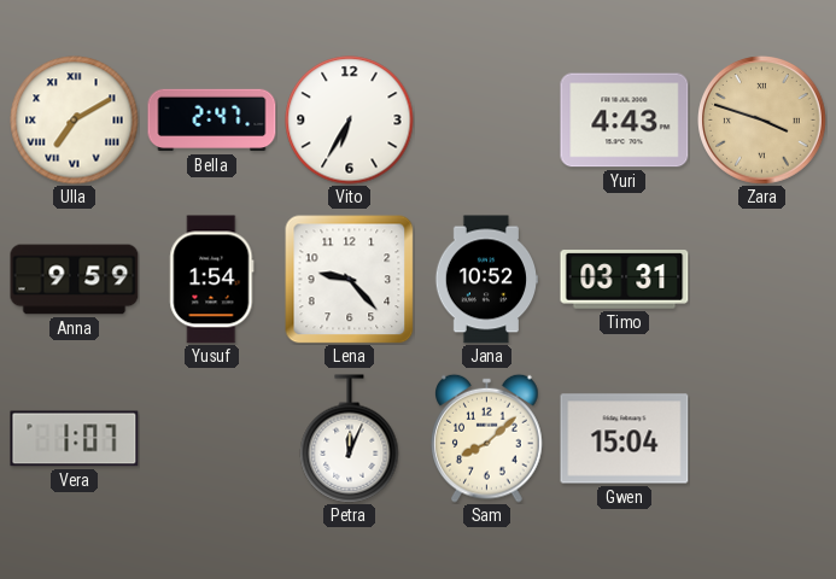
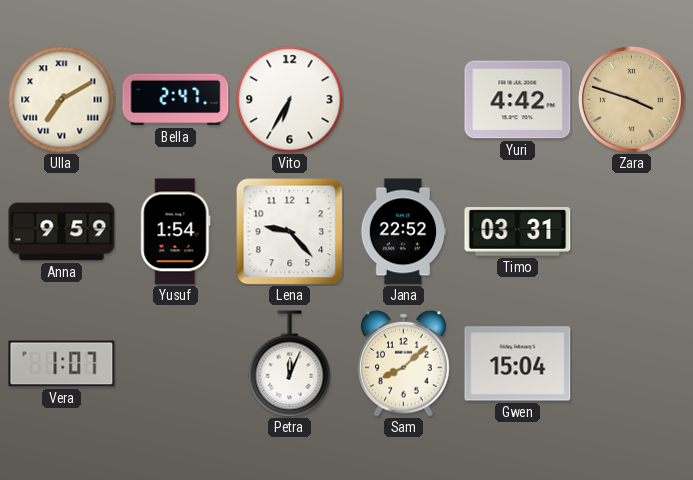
Yuri: 4:43 -> 4:42
Jana: 10:52 -> 22:52
